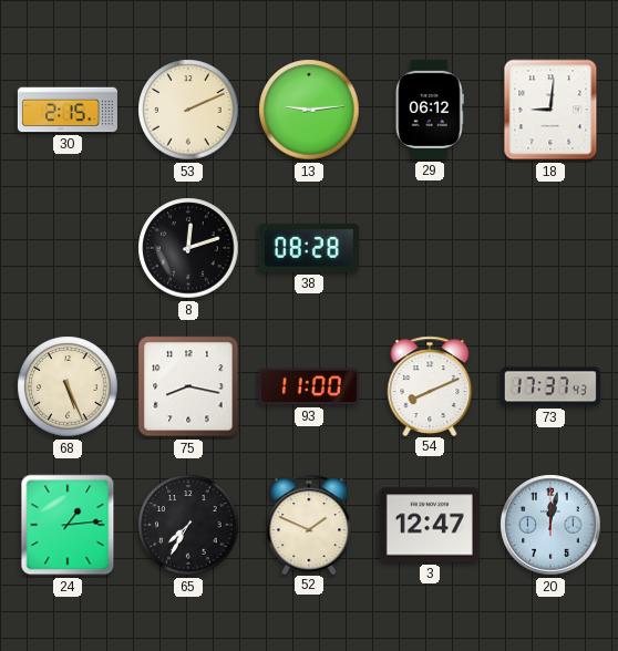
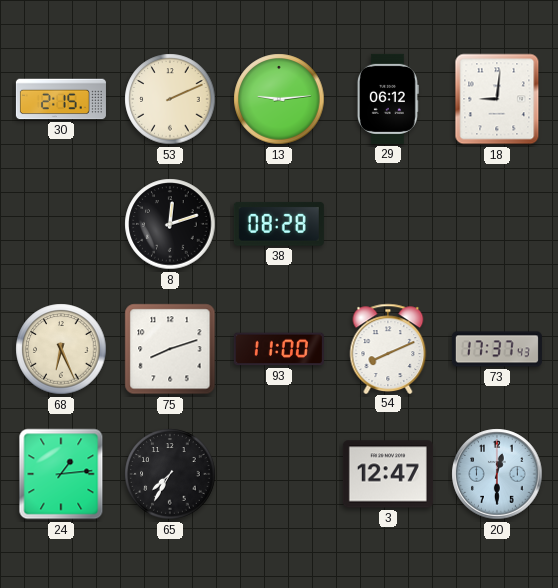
68: 5:26 -> 6:26
75: 8:17 -> 8:12
52: 1:49 -> none
20: 12:02 -> 12:30
